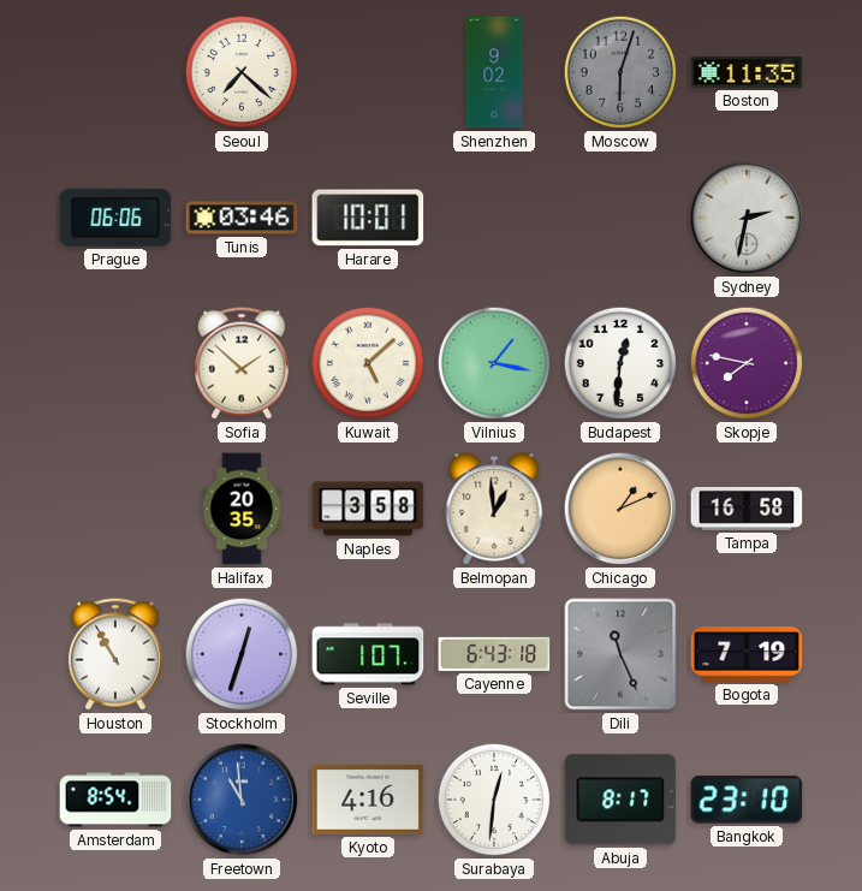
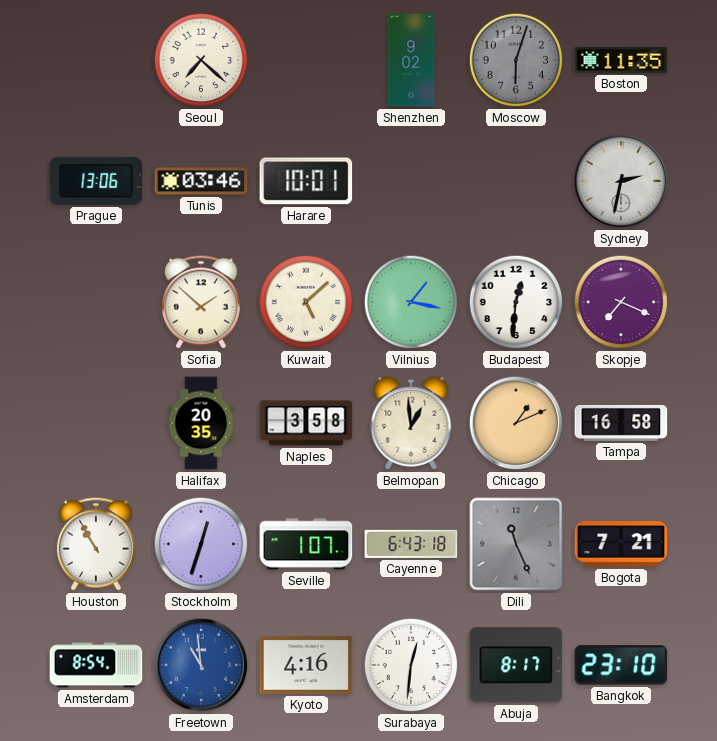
Prague: 06:06 -> 13:06
Skopje: 7:47 -> 7:19
Bogota: 7:19 -> 7:21
